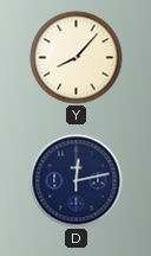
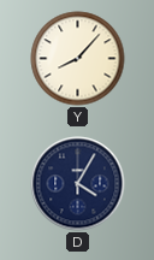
D: 12:13 -> 4:05
